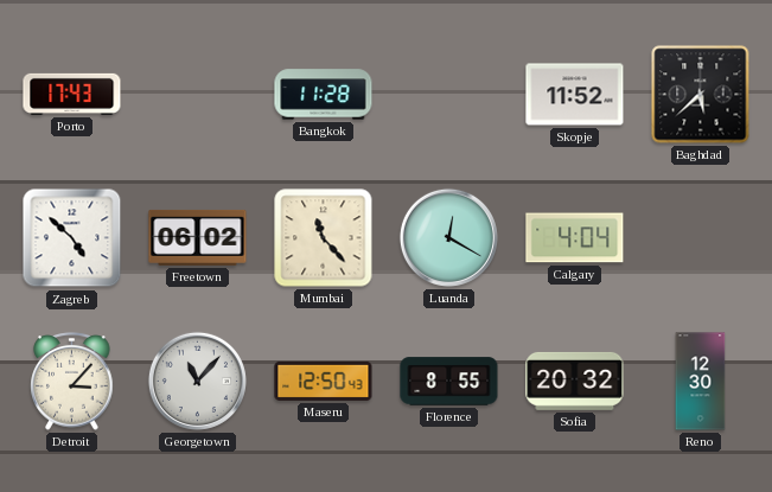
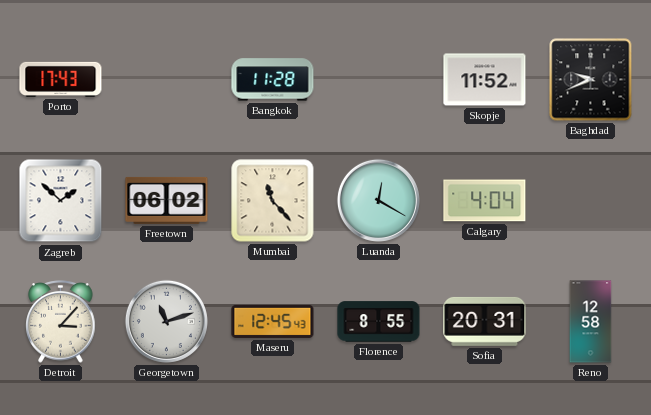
Baghdad: 5:38 -> 9:41
Zagreb: 4:52 -> 1:52
Georgetown: 11:07 -> 11:12
Maseru: 12:50 -> 12:45
Sofia: 20:32 -> 20:31
Reno: 12:30 -> 12:58
